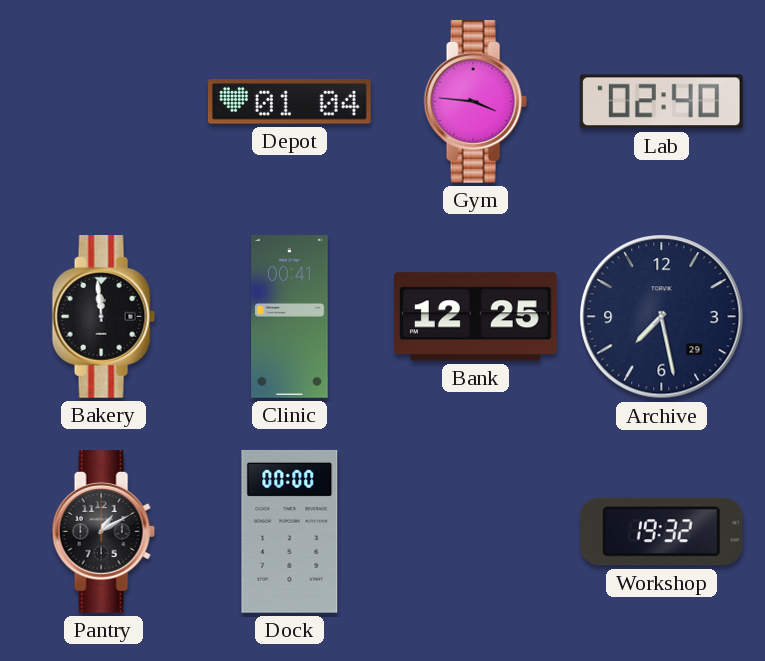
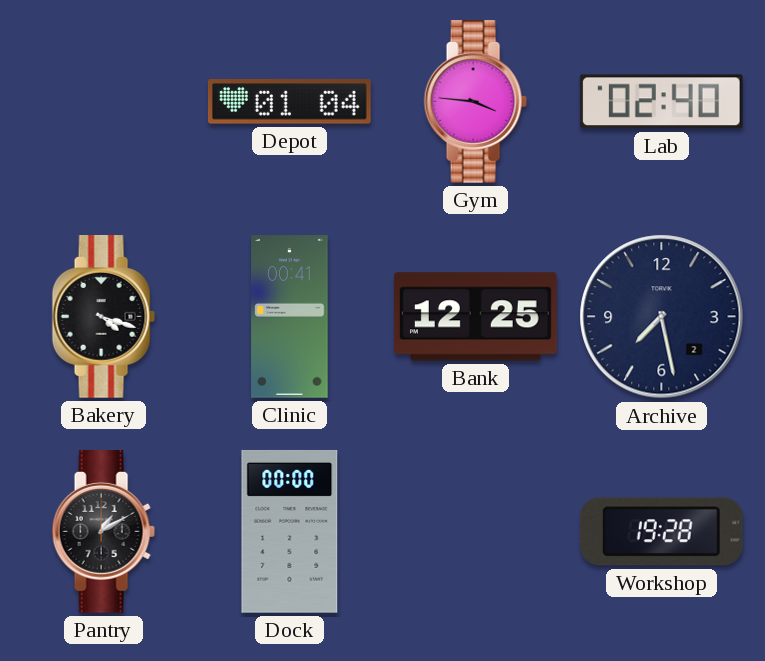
Bakery: 11:59 -> 4:18
Archive date: 29 -> 2
Workshop: 19:32 -> 19:28
